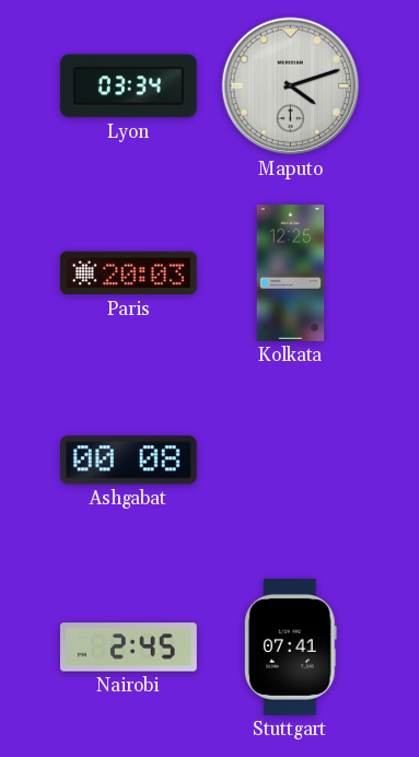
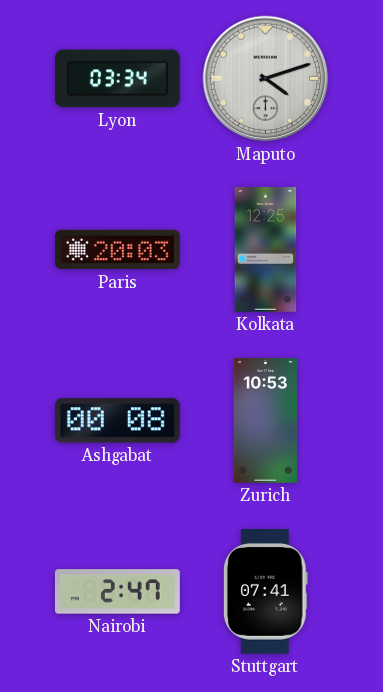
Zurich: none -> 10:53
Nairobi: 2:45 -> 2:47
